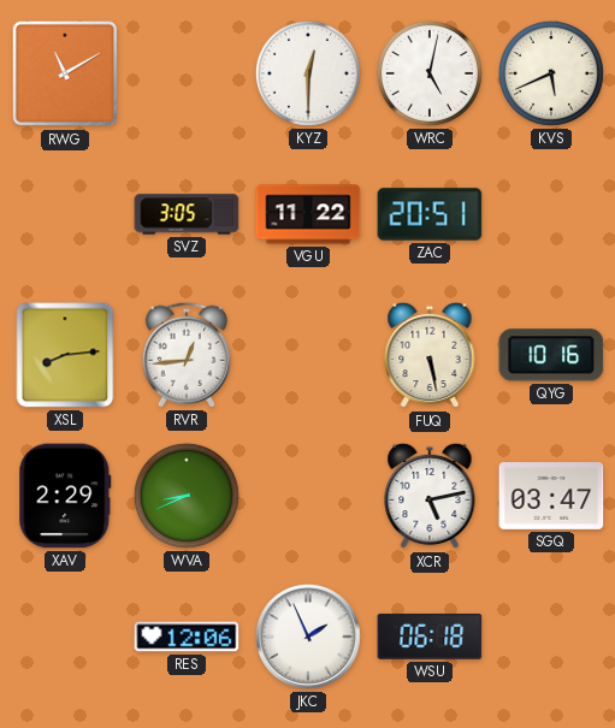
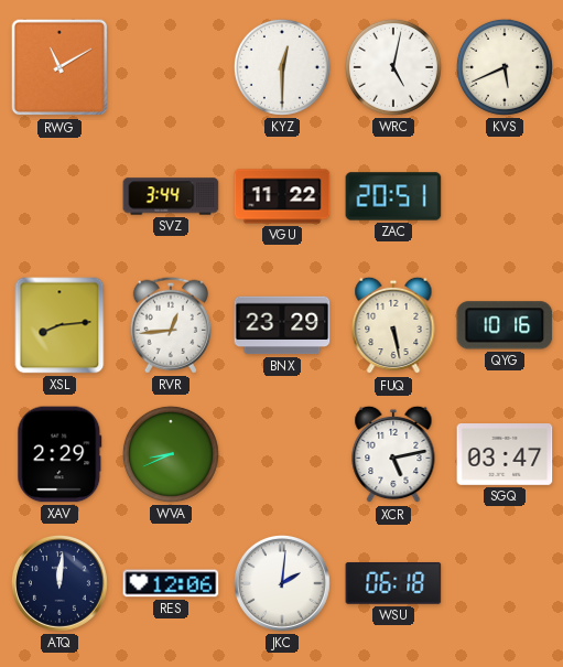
SVZ: 3:05 -> 3:44
BNX: none -> 23:29
ATQ: none -> 12:01
JKC: 1:56 -> 2:01
